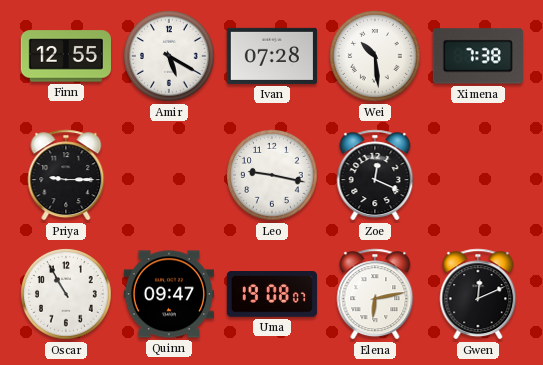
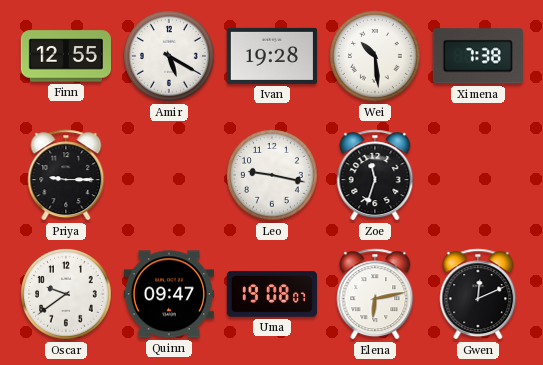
Ivan: 07:28 -> 19:28
Zoe: 12:19 -> 11:33
Oscar: 10:55 -> 9:39
